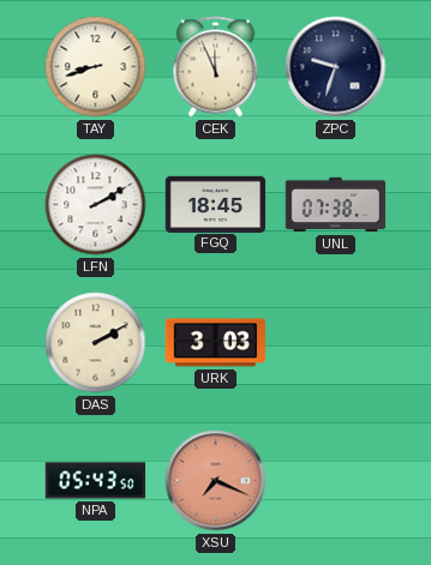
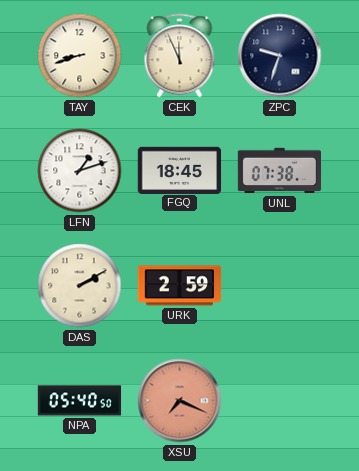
LFN: 2:10 -> 1:12
URK: 3:03 -> 2:59
NPA: 05:43 -> 05:40
